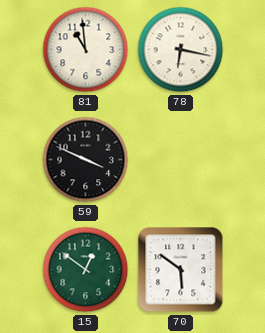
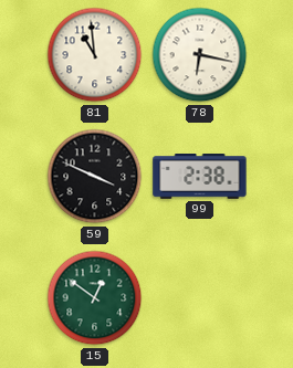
99: none -> 2:38
70: 5:51 -> none
